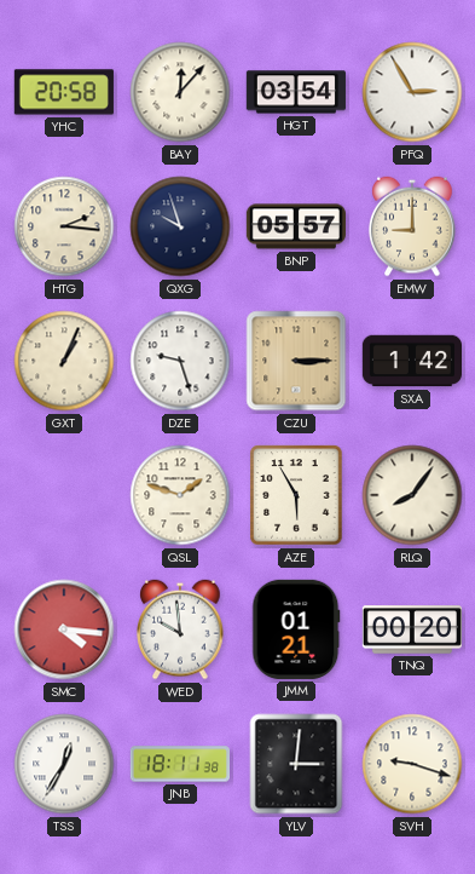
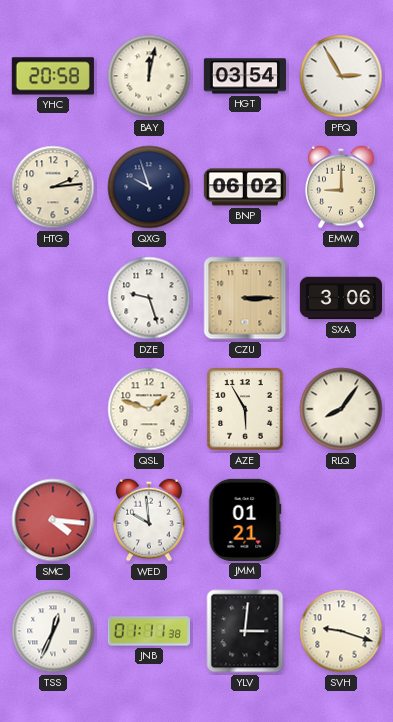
BAY: 12:07 -> 12:02
HTG: 2:16 -> 2:14
BNP: 05:57 -> 06:02
GXT: 1:04 -> none
SXA: 1:42 -> 3:06
TNQ: 00:20 -> none
TSS: 12:35 -> 12:34
JNB: 18:11 -> 01:11
